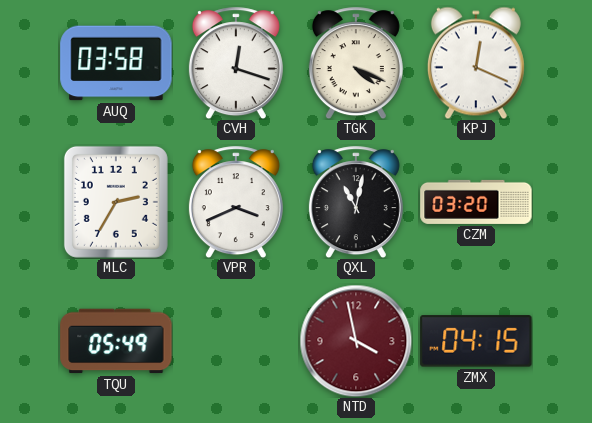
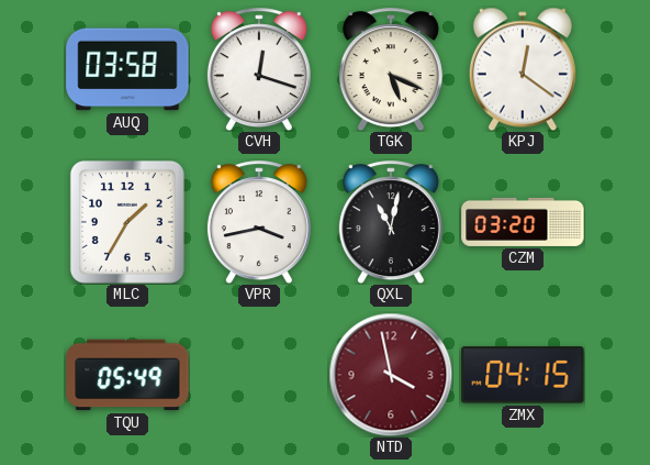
TGK: 4:19 -> 5:19
KPJ: 12:19 -> 12:21
MLC: 2:35 -> 1:35
VPR: 3:41 -> 3:43
